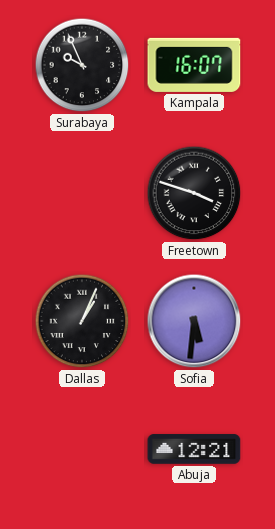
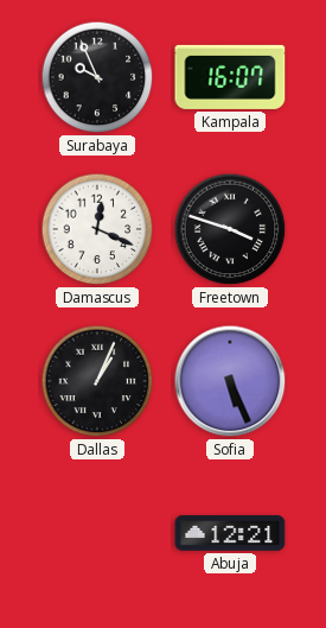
Damascus: none -> 12:19
Sofia: 5:31 -> 5:26
